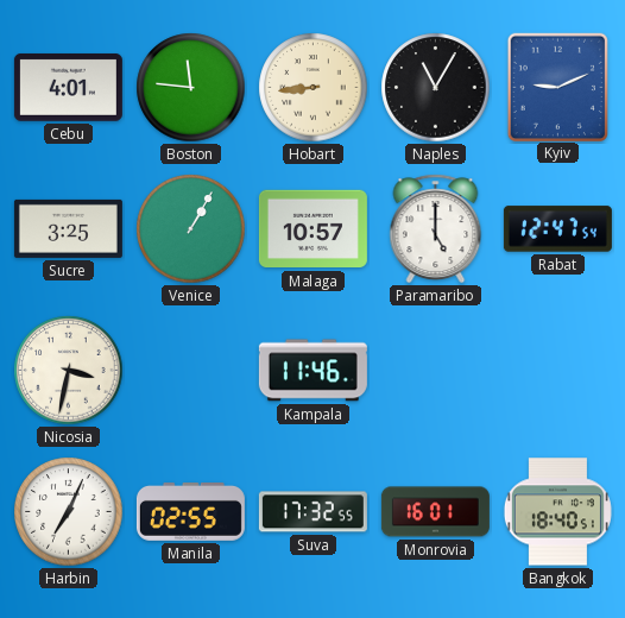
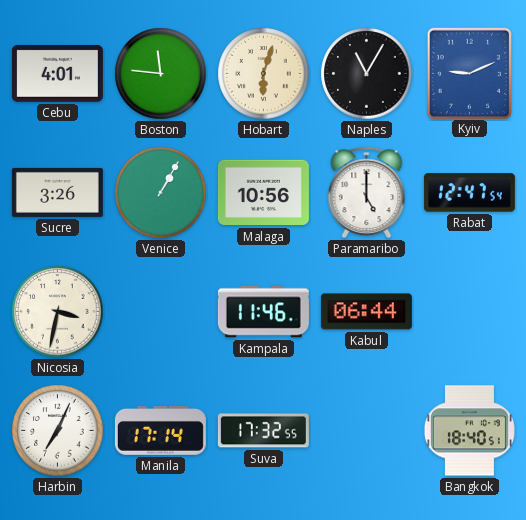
Hobart: 8:44 -> 6:03
Sucre: 3:25 -> 3:26
Malaga: 10:57 -> 10:56
Kabul: none -> 06:44
Manila: 02:55 -> 17:14
Monrovia: 16:01 -> none
